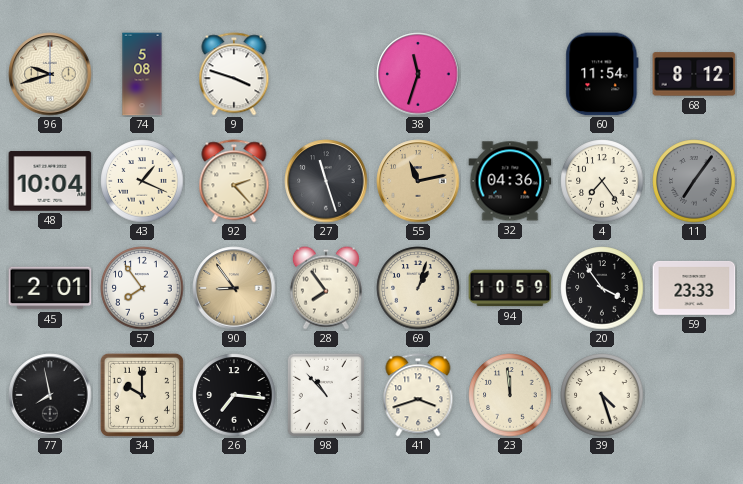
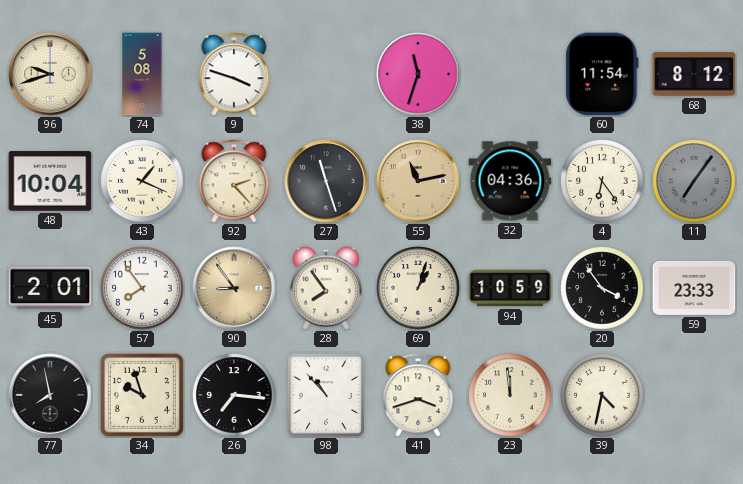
4: 7:24 -> 6:24
34: 10:00 -> 9:57
39: 4:27 -> 4:32
